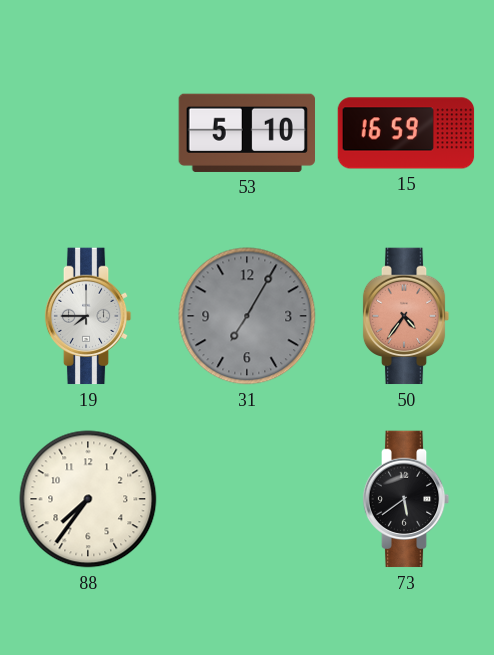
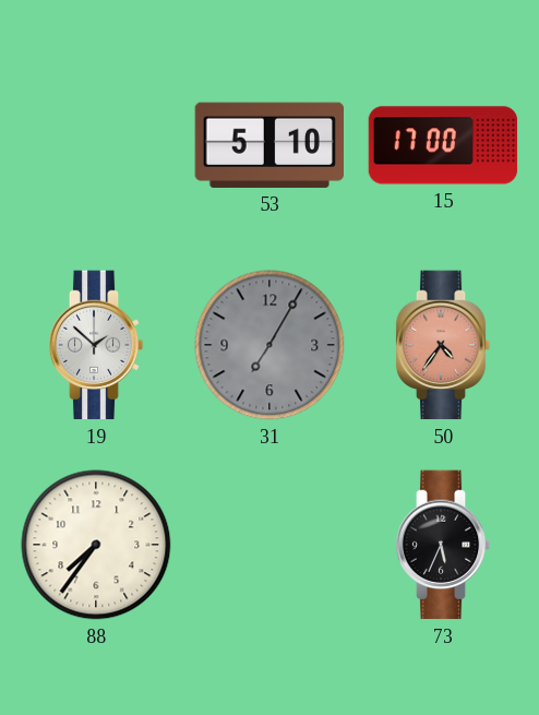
15: 16:59 -> 17:00
19: 7:45 -> 1:52
73: 5:39 -> 5:34
